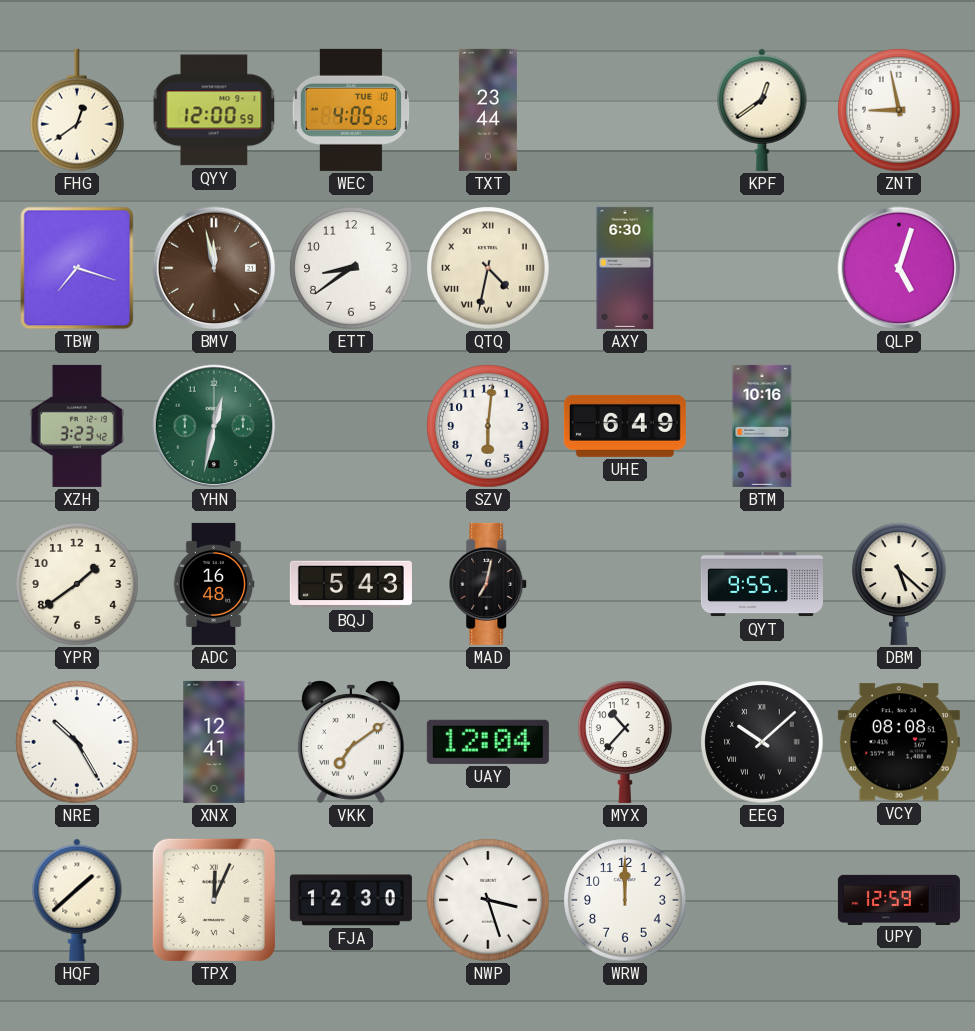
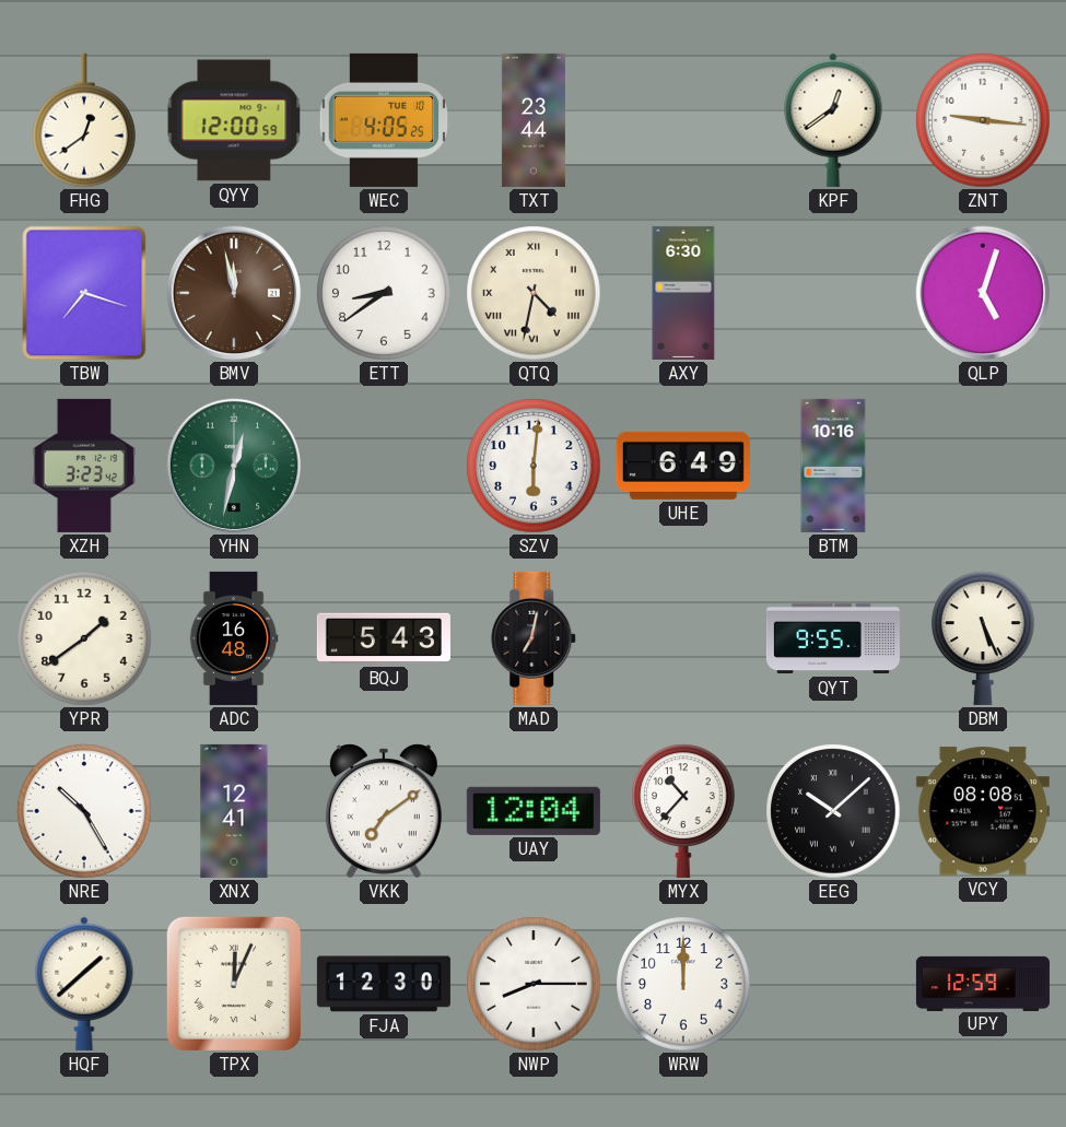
ZNT: 8:58 -> 9:16
DBM: 5:22 -> 5:26
NWP: 3:27 -> 8:15
